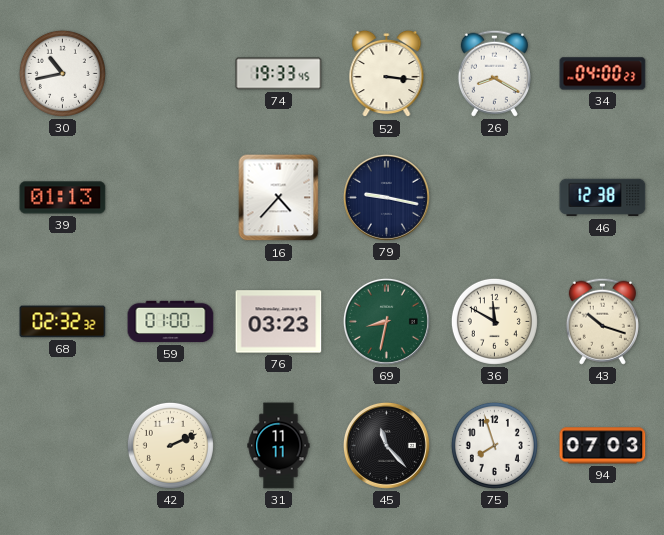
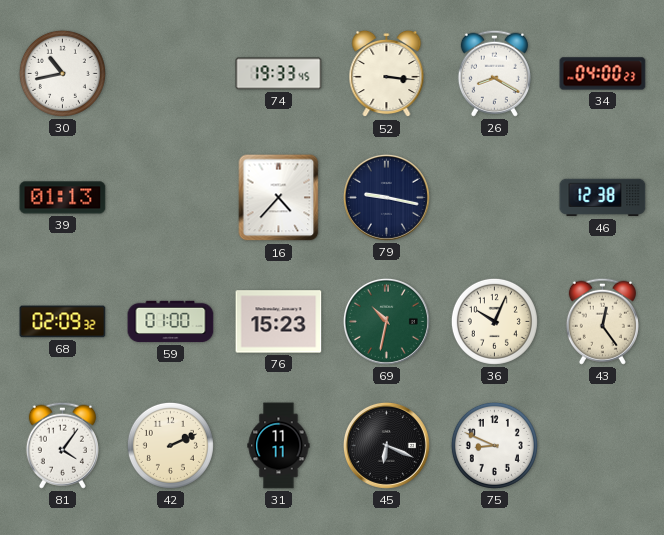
68: 02:32 -> 02:09
76: 03:23 -> 15:23
69: 8:32 -> 10:32
36: 11:50 -> 10:04
43: 10:18 -> 12:24
81: none -> 4:06
45: 11:23 -> 6:19
75: 7:57 -> 8:49
94: 07:03 -> none
